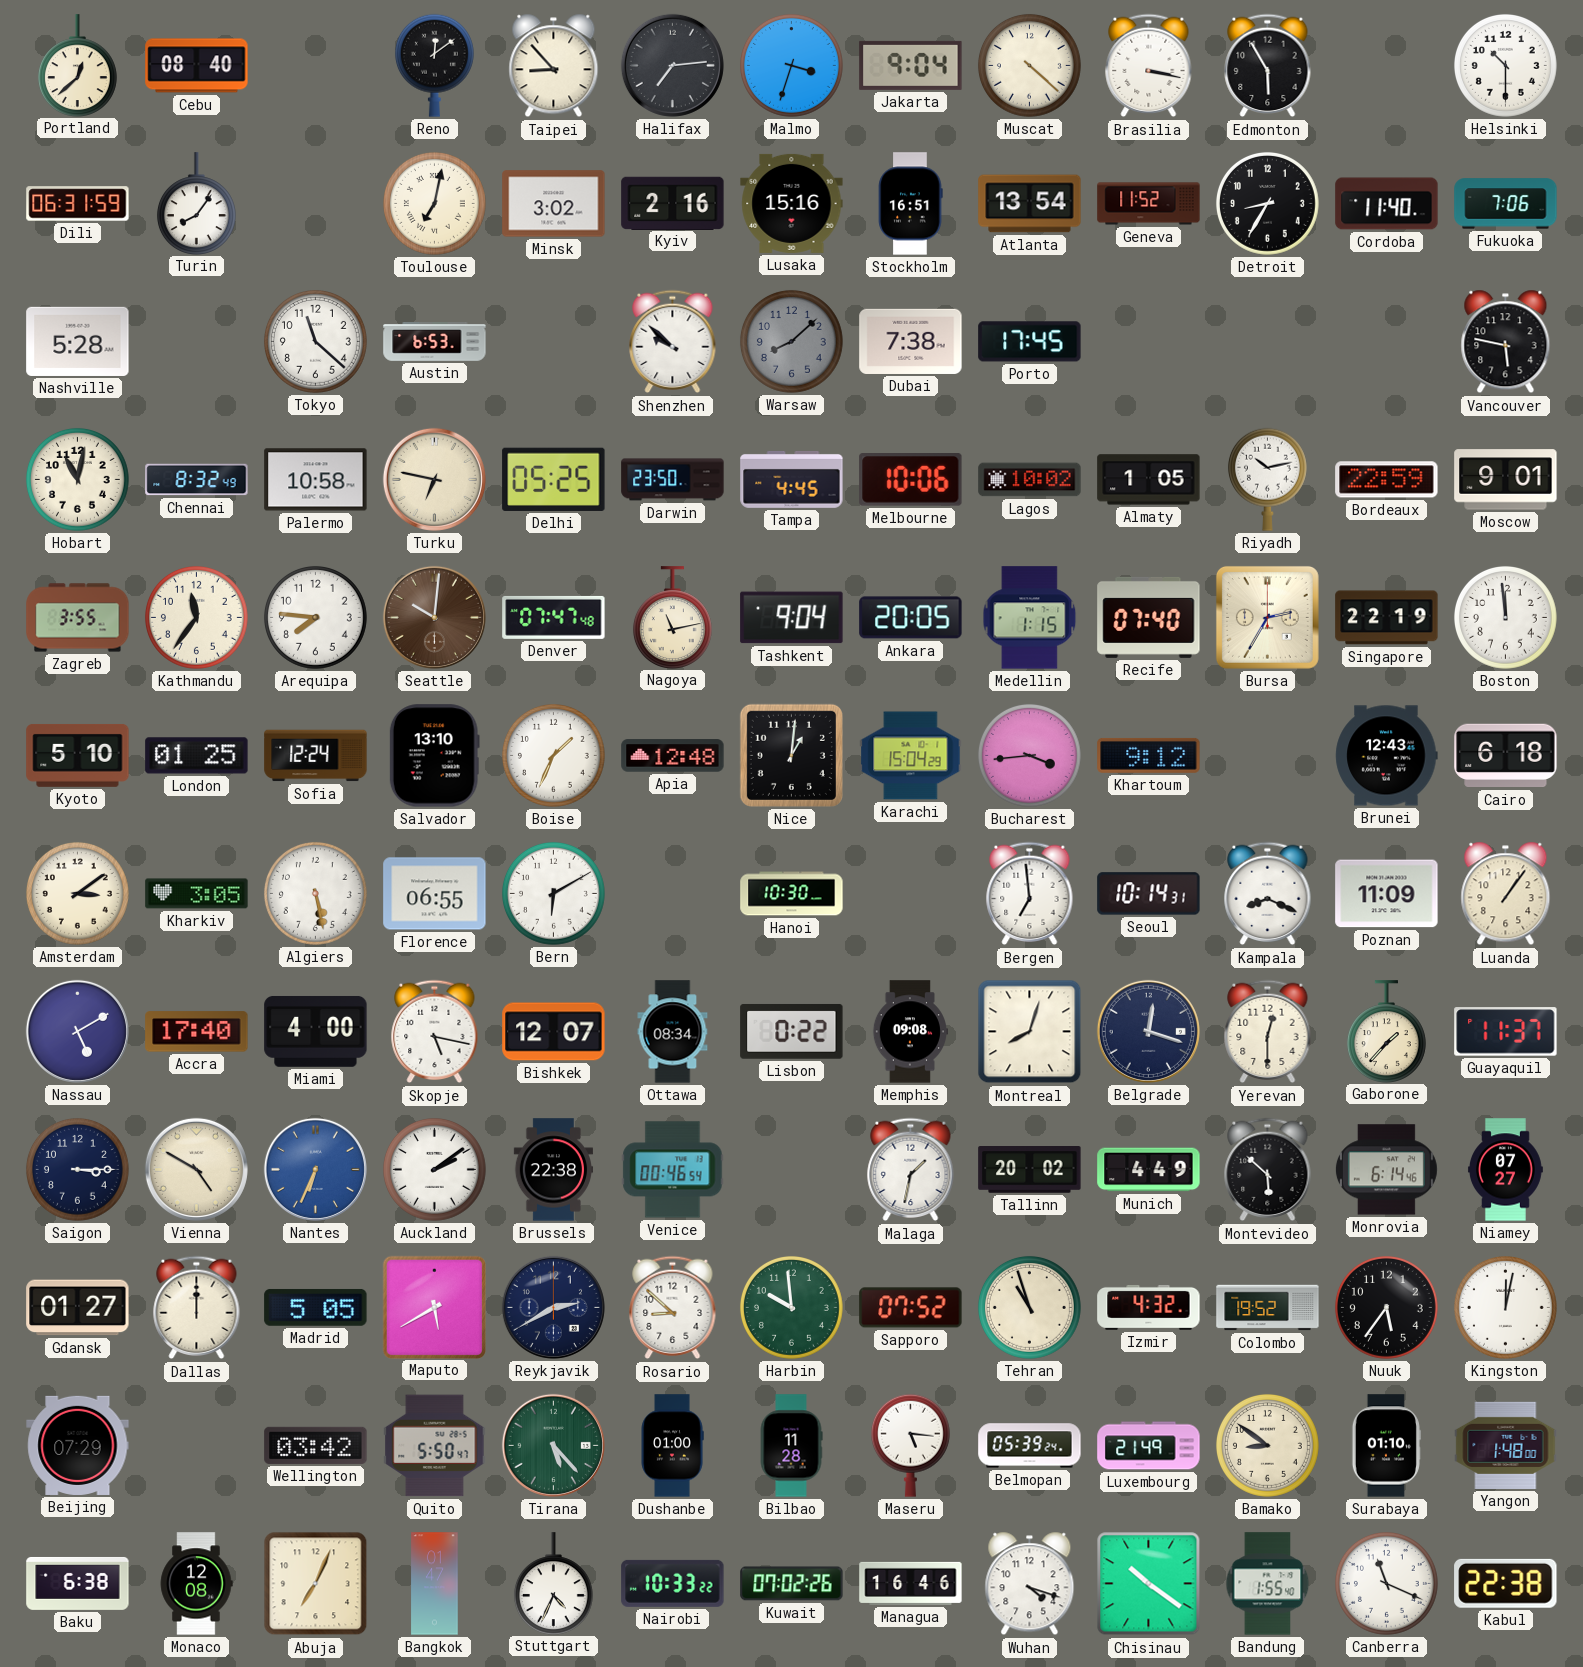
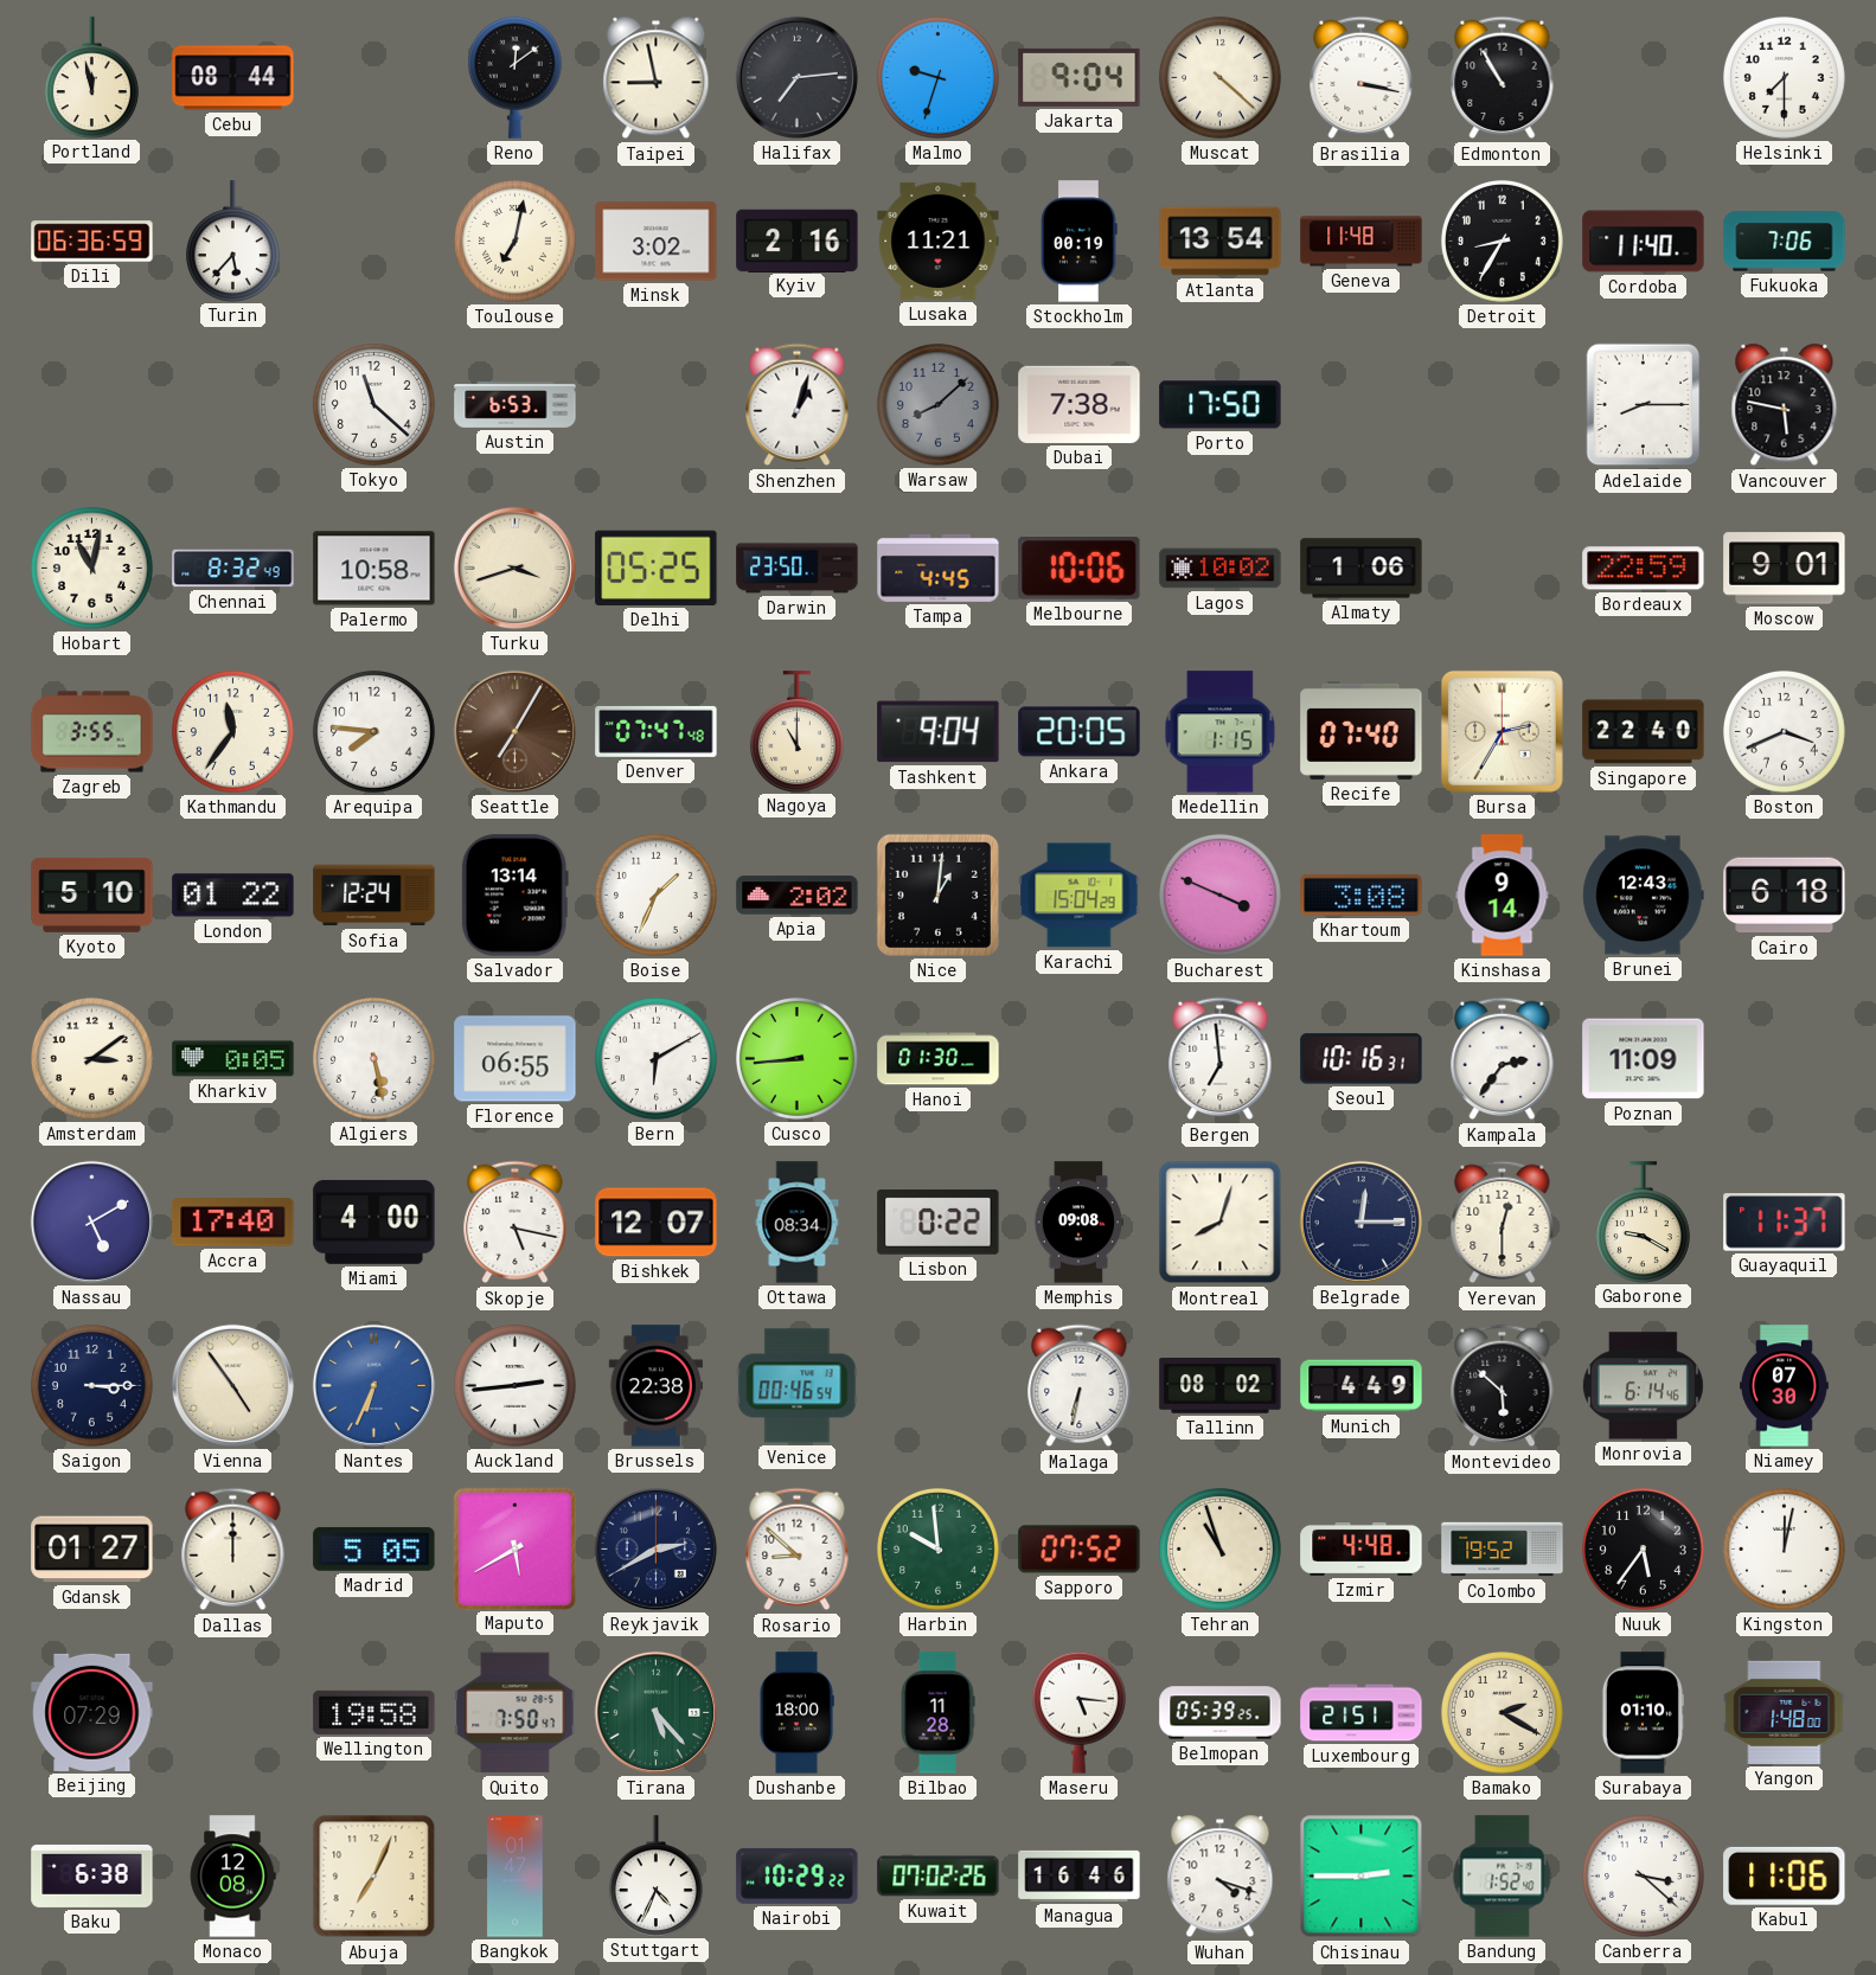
Portland: 12:38 -> 11:58
Cebu: 08:40 -> 08:44
Taipei: 8:53 -> 8:58
Malmo: 3:33 -> 9:33
Edmonton: 5:55 -> 10:55
Helsinki: 10:30 -> 7:30
Dili: 06:31 -> 06:36
Turin: 8:06 -> 5:37
Lusaka: 15:16 -> 11:21
Stockholm: 16:51 -> 00:19
Geneva: 11:52 -> 11:48
Nashville: 5:28 -> none
Shenzhen: 9:52 -> 1:03
Porto: 17:45 -> 17:50
Adelaide: none -> 8:15
Turku: 6:47 -> 3:42
Almaty: 1:05 -> 1:06
Riyadh: 10:13 -> none
Seattle: 10:01 -> 7:05
Nagoya: 11:13 -> 11:00
Singapore: 22:19 -> 22:40
Boston: 11:59 -> 3:41
London: 01:25 -> 01:22
Salvador: 13:10 -> 13:14
Apia: 12:48 -> 2:02
Bucharest: 3:44 -> 3:49
Khartoum: 9:12 -> 3:08
Kinshasa: none -> 9:14
Kharkiv: 3:05 -> 0:05
Cusco: none -> 8:44
Hanoi: 10:30 -> 01:30
Seoul: 10:14 -> 10:16
Kampala: 8:19 -> 2:36
Luanda: 1:06 -> none
Belgrade: 12:18 -> 12:15
Gaborone: 1:37 -> 9:20
Vienna: 4:50 -> 4:54
Auckland: 2:09 -> 2:44
Malaga: 1:32 -> 6:32
Tallinn: 20:02 -> 08:02
Niamey: 07:27 -> 07:30
Izmir: 4:32 -> 4:48
Wellington: 03:42 -> 19:58
Quito: 5:50 -> 7:50
Dushanbe: 01:00 -> 18:00
Belmopan: 05:39:24 -> 05:39:25
Luxembourg: 21:49 -> 21:51
Bamako: 8:51 -> 2:20
Nairobi: 10:33 -> 10:29
Chisinau: 10:21 -> 2:45
Bandung: 1:55 -> 1:52
Canberra: 11:19 -> 3:22
Kabul: 22:38 -> 11:06
